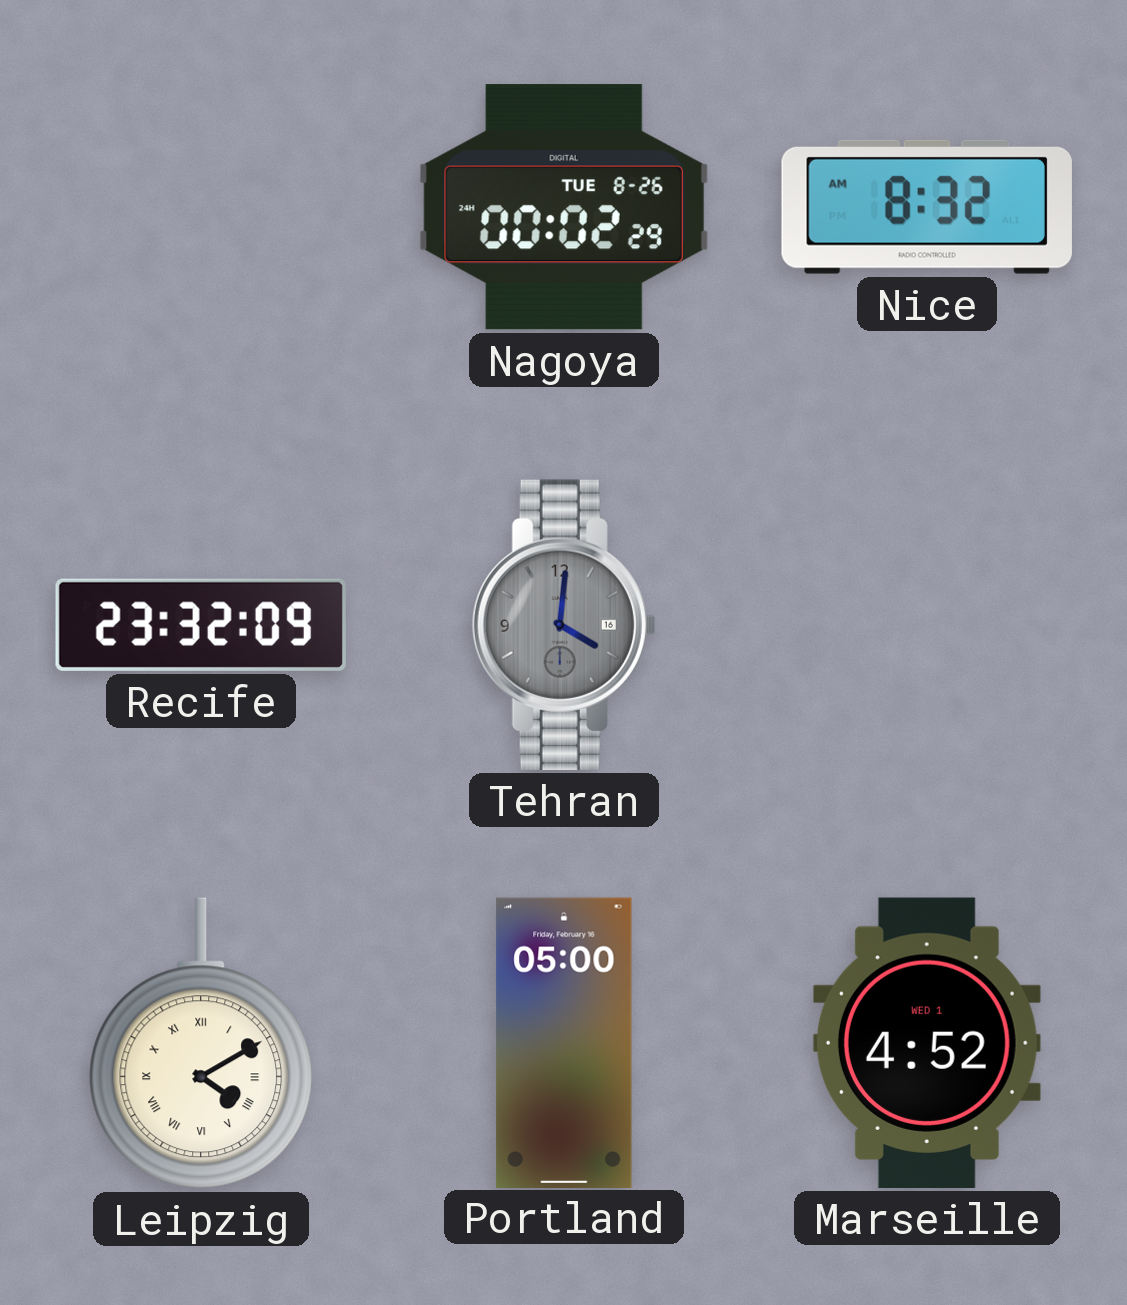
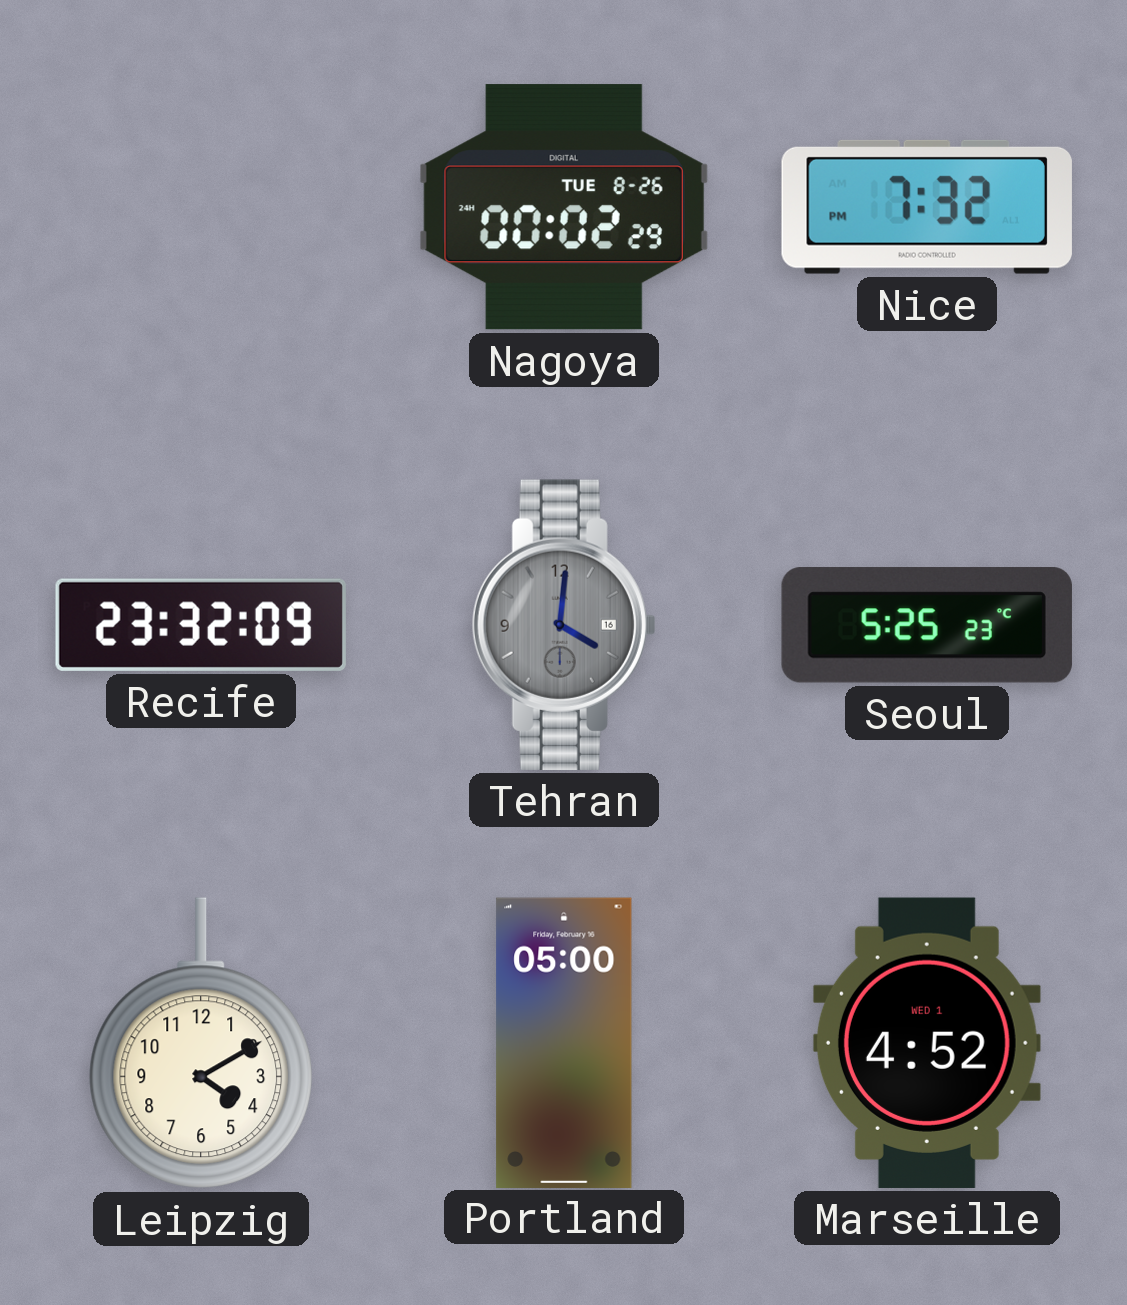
Nice: 8:32 -> 7:32
Seoul: none -> 5:25
Leipzig numerals: Roman -> Arabic
